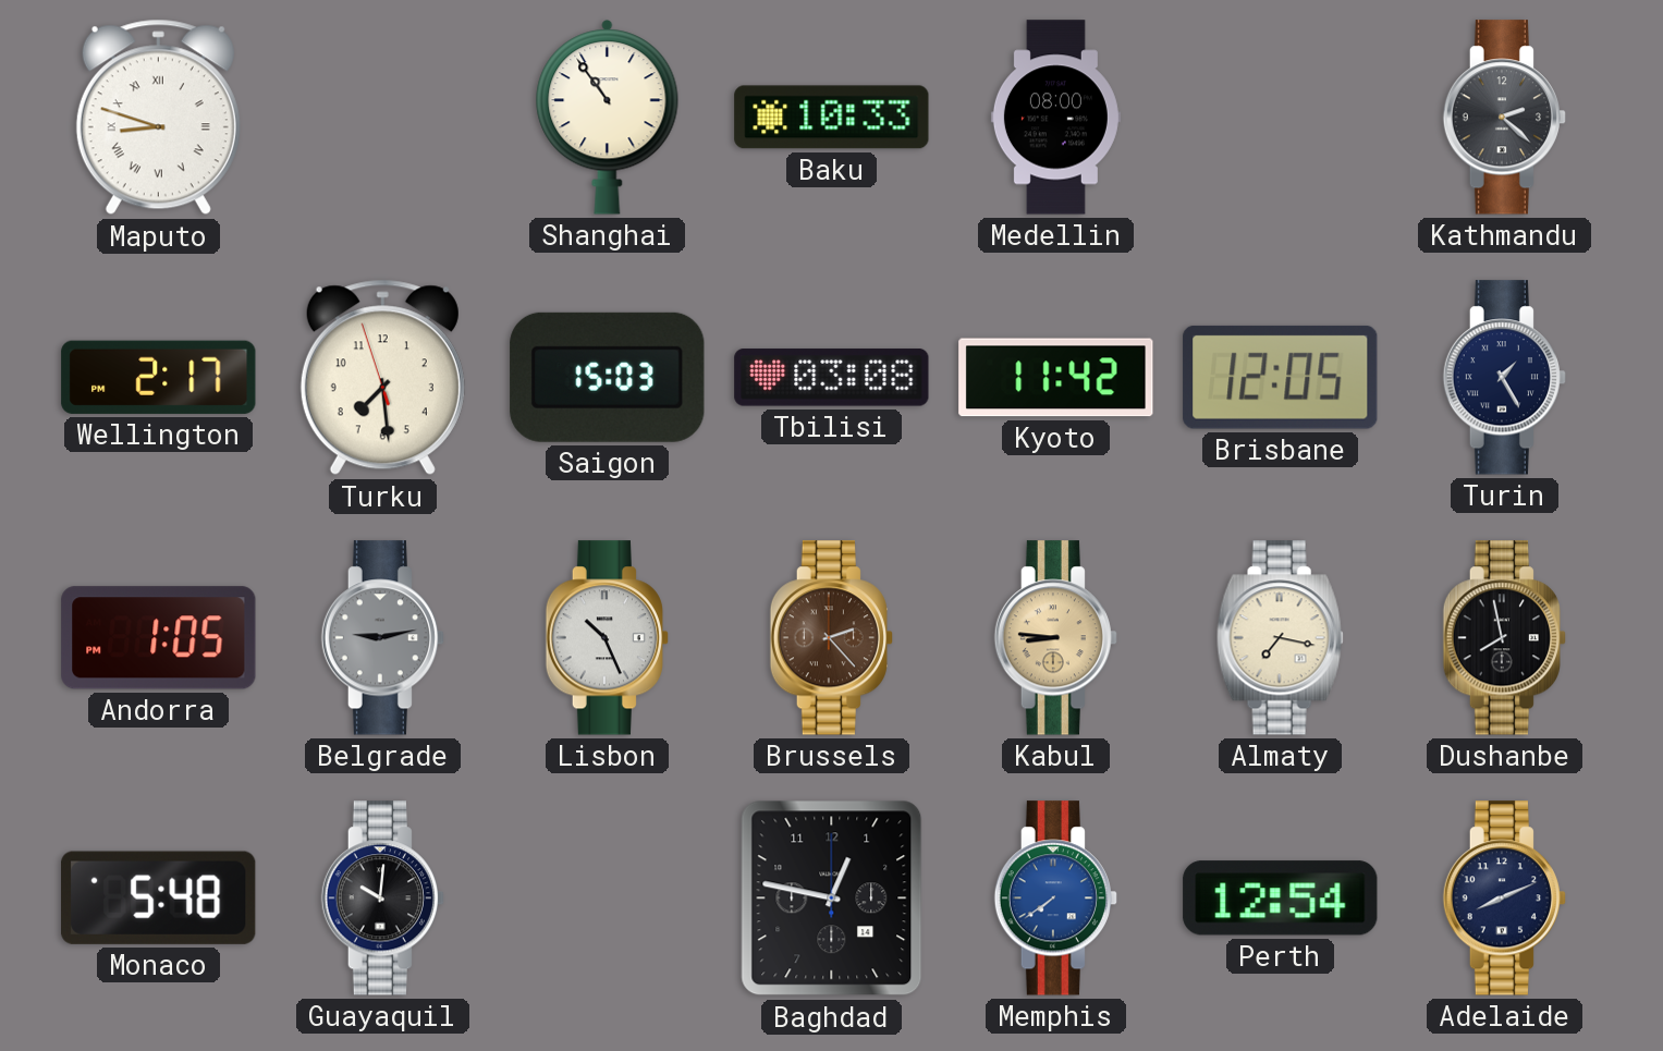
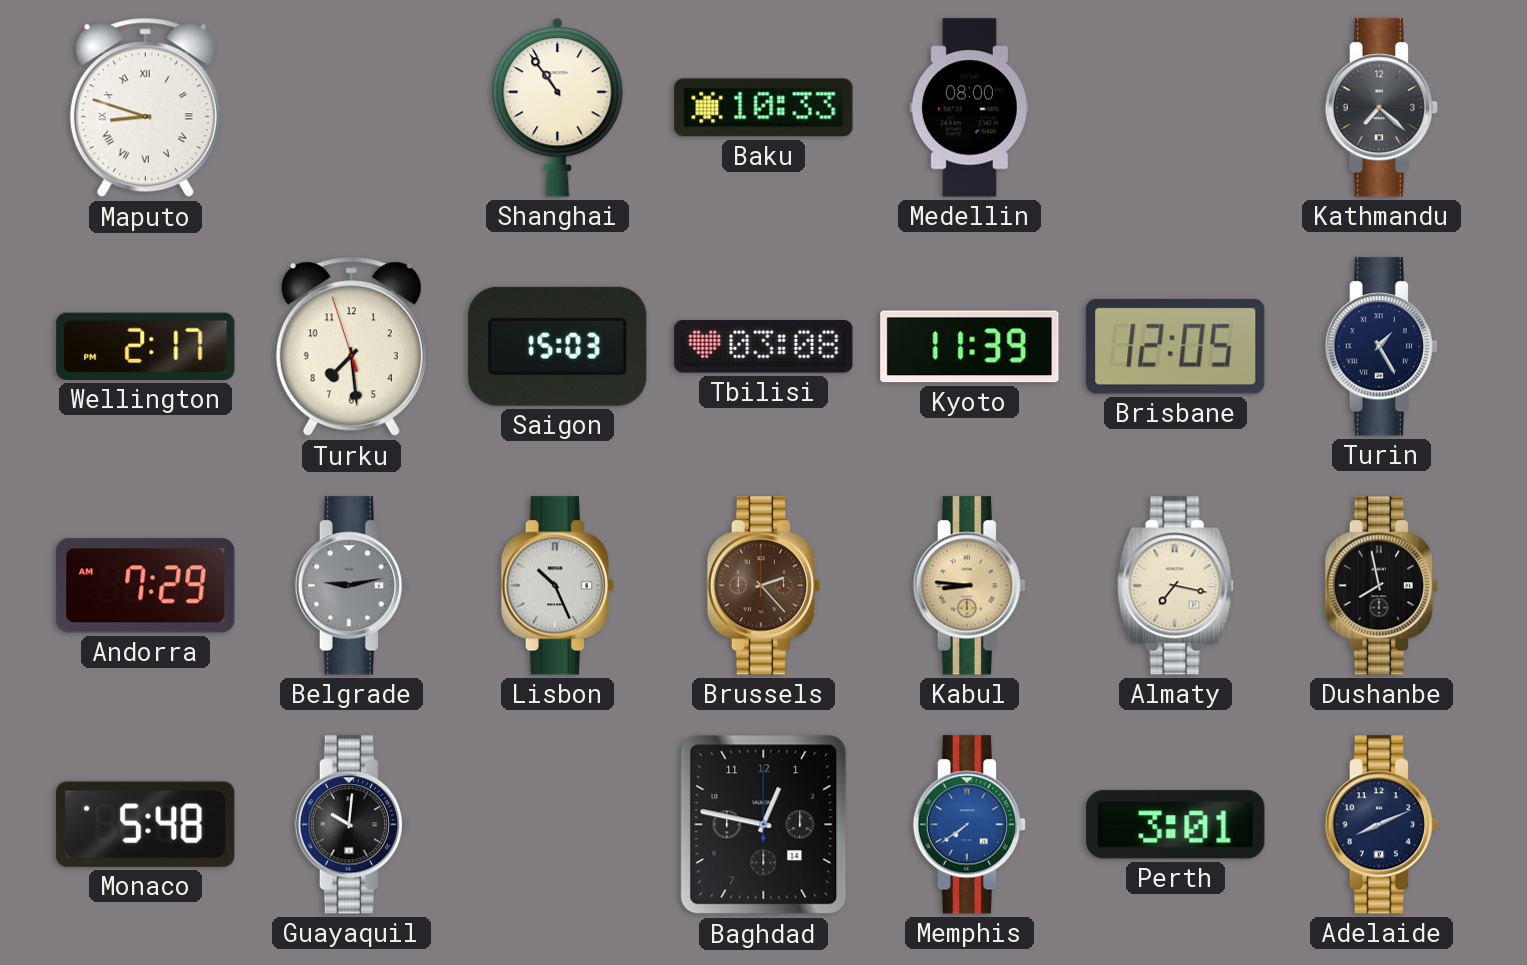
Kathmandu: 2:22 -> 7:22
Kyoto: 11:42 -> 11:39
Andorra: 1:05 -> 7:29
Perth: 12:54 -> 3:01
